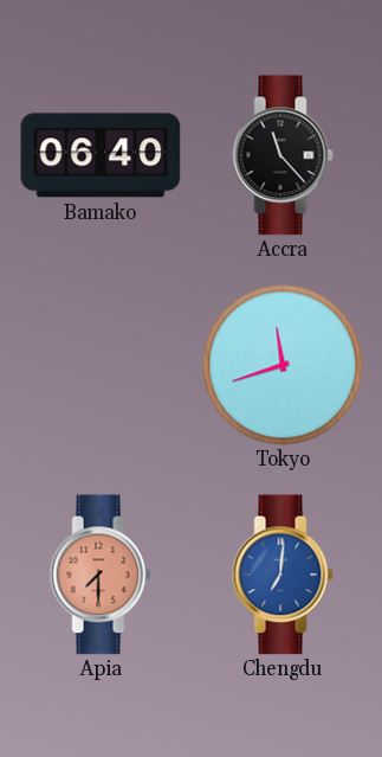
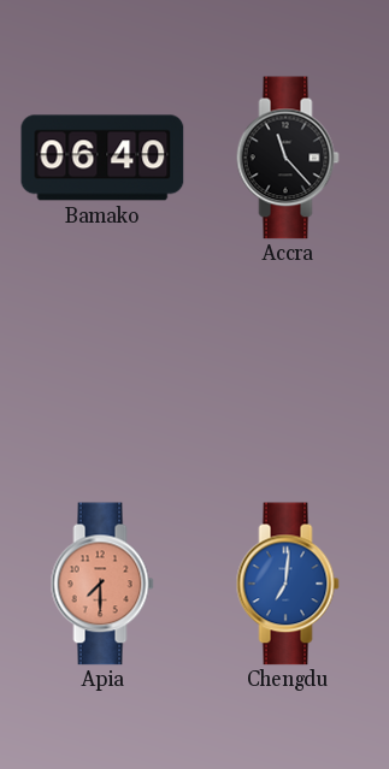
Tokyo: 11:42 -> none
